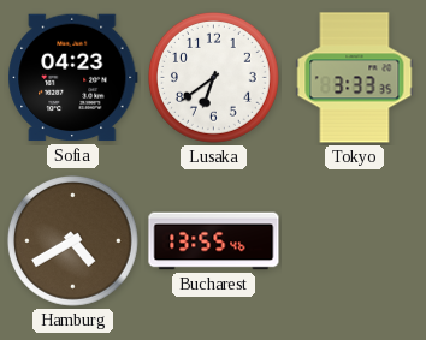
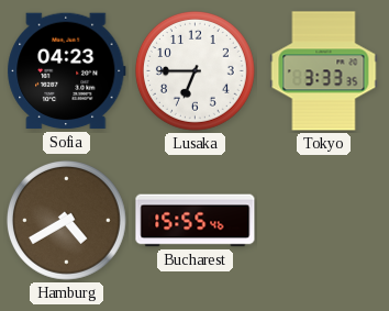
Lusaka: 6:39 -> 6:45
Bucharest: 13:55 -> 15:55
